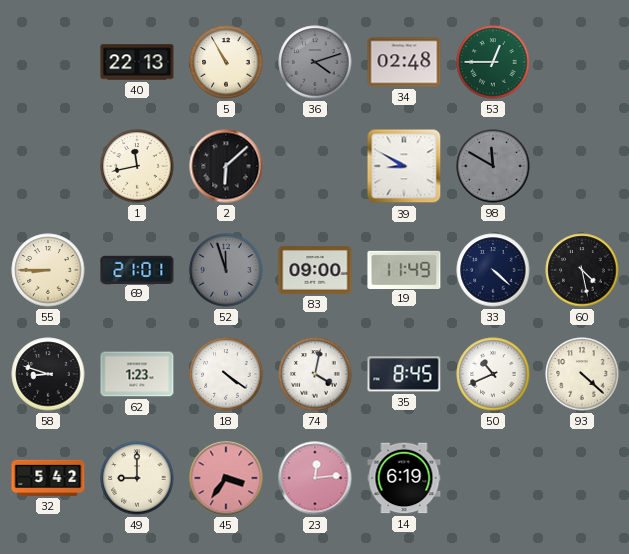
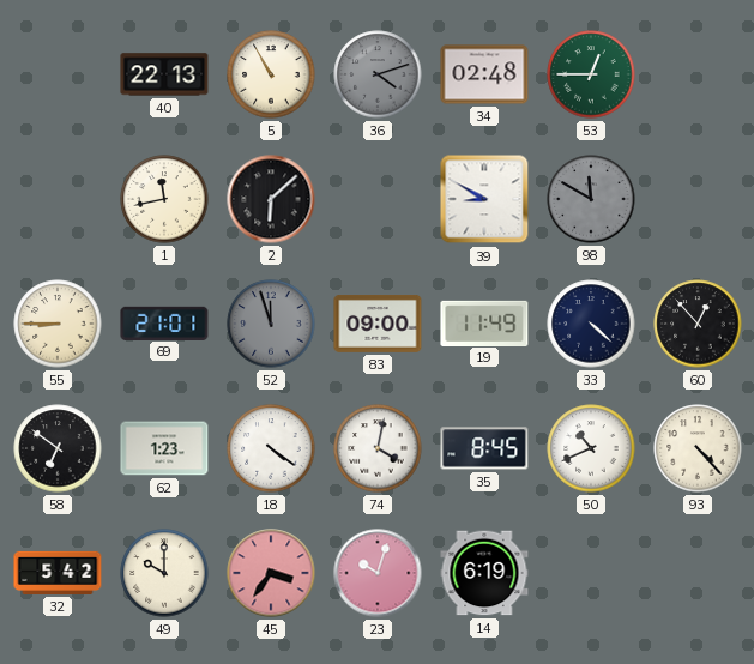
60: 4:28 -> 12:53
58: 8:48 -> 6:51
93: 4:22 -> 4:23
49: 9:00 -> 10:00
23: 12:14 -> 10:03
